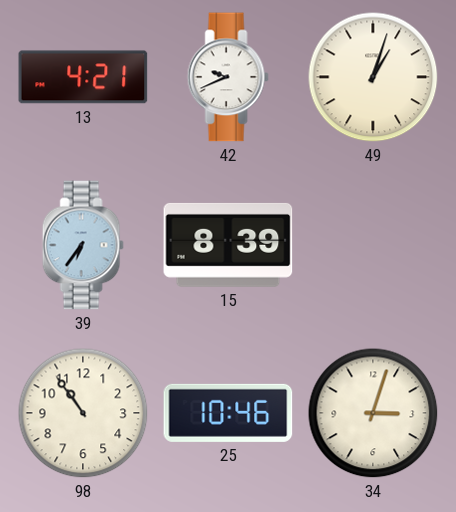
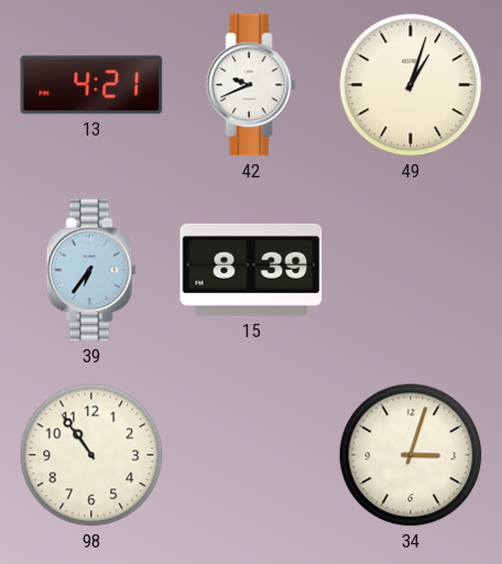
25: 10:46 -> none
